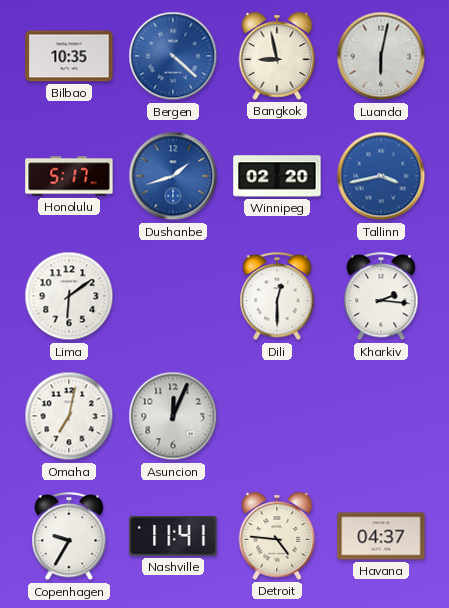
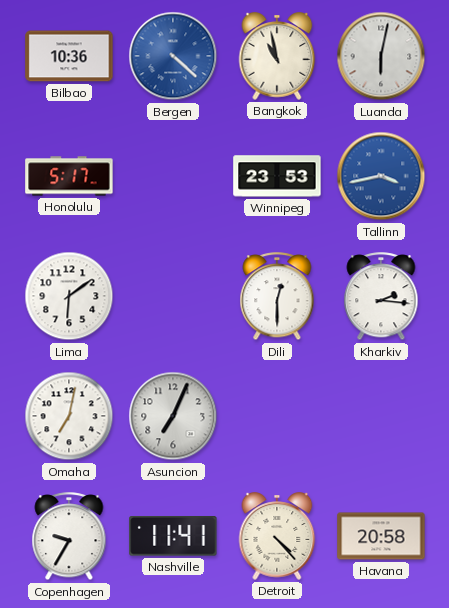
Bilbao: 10:35 -> 10:36
Bangkok: 8:58 -> 10:58
Dushanbe: 1:42 -> none
Winnipeg: 02:20 -> 23:53
Asuncion: 12:04 -> 7:04
Detroit: 4:46 -> 4:23
Havana: 04:37 -> 20:58
